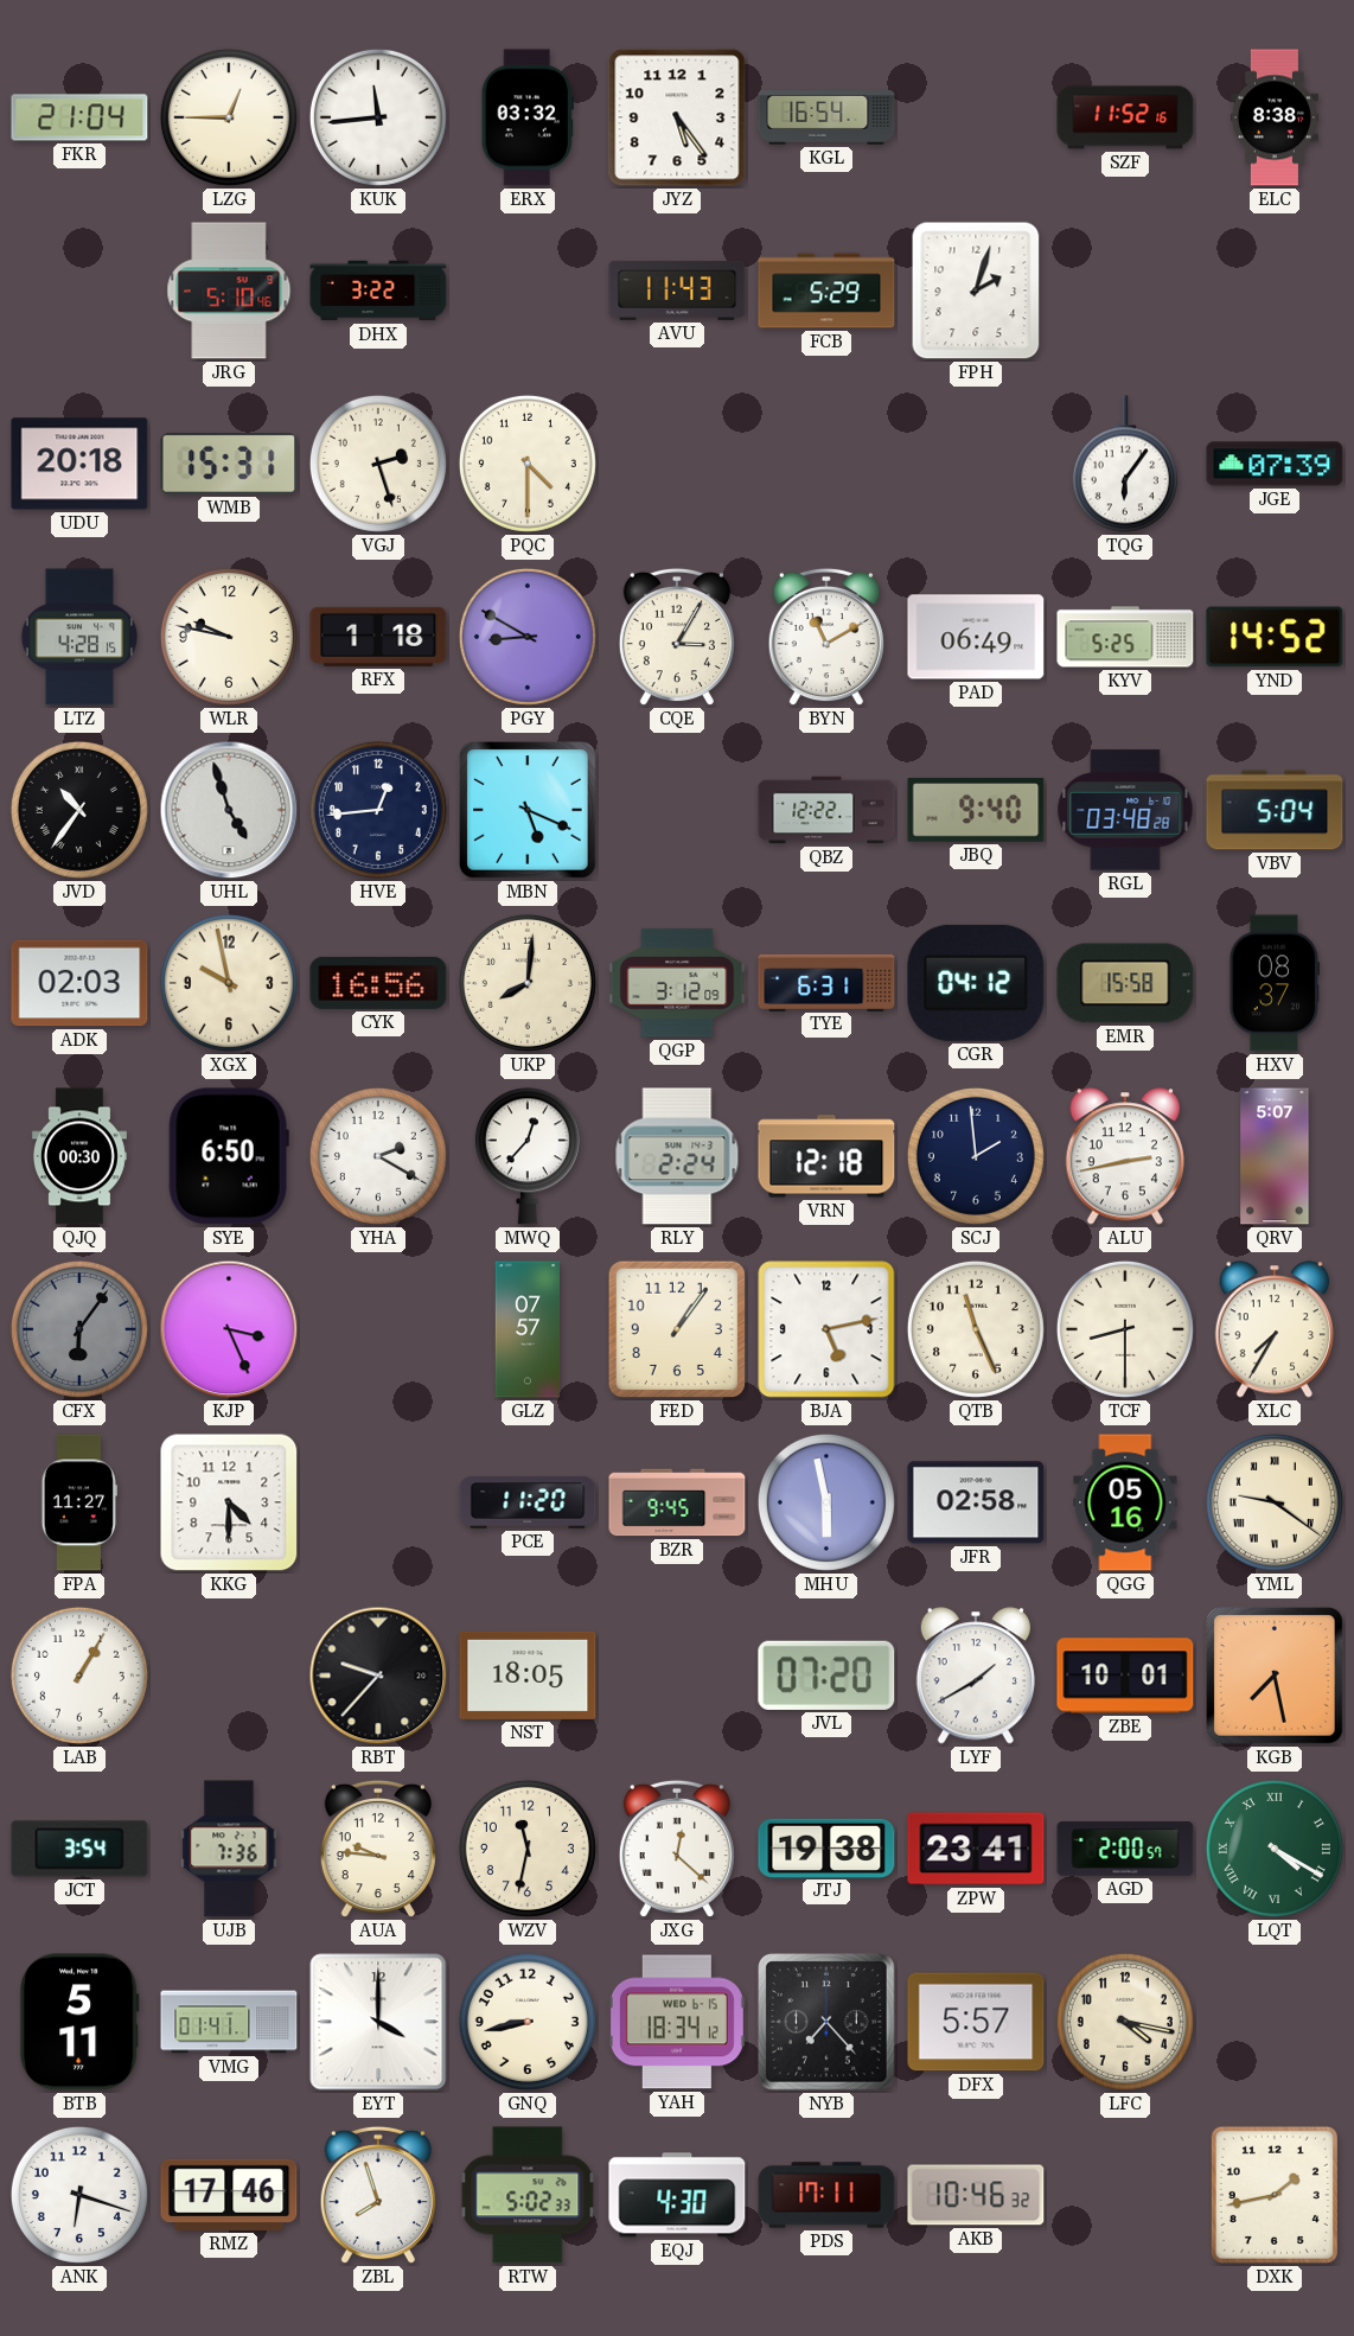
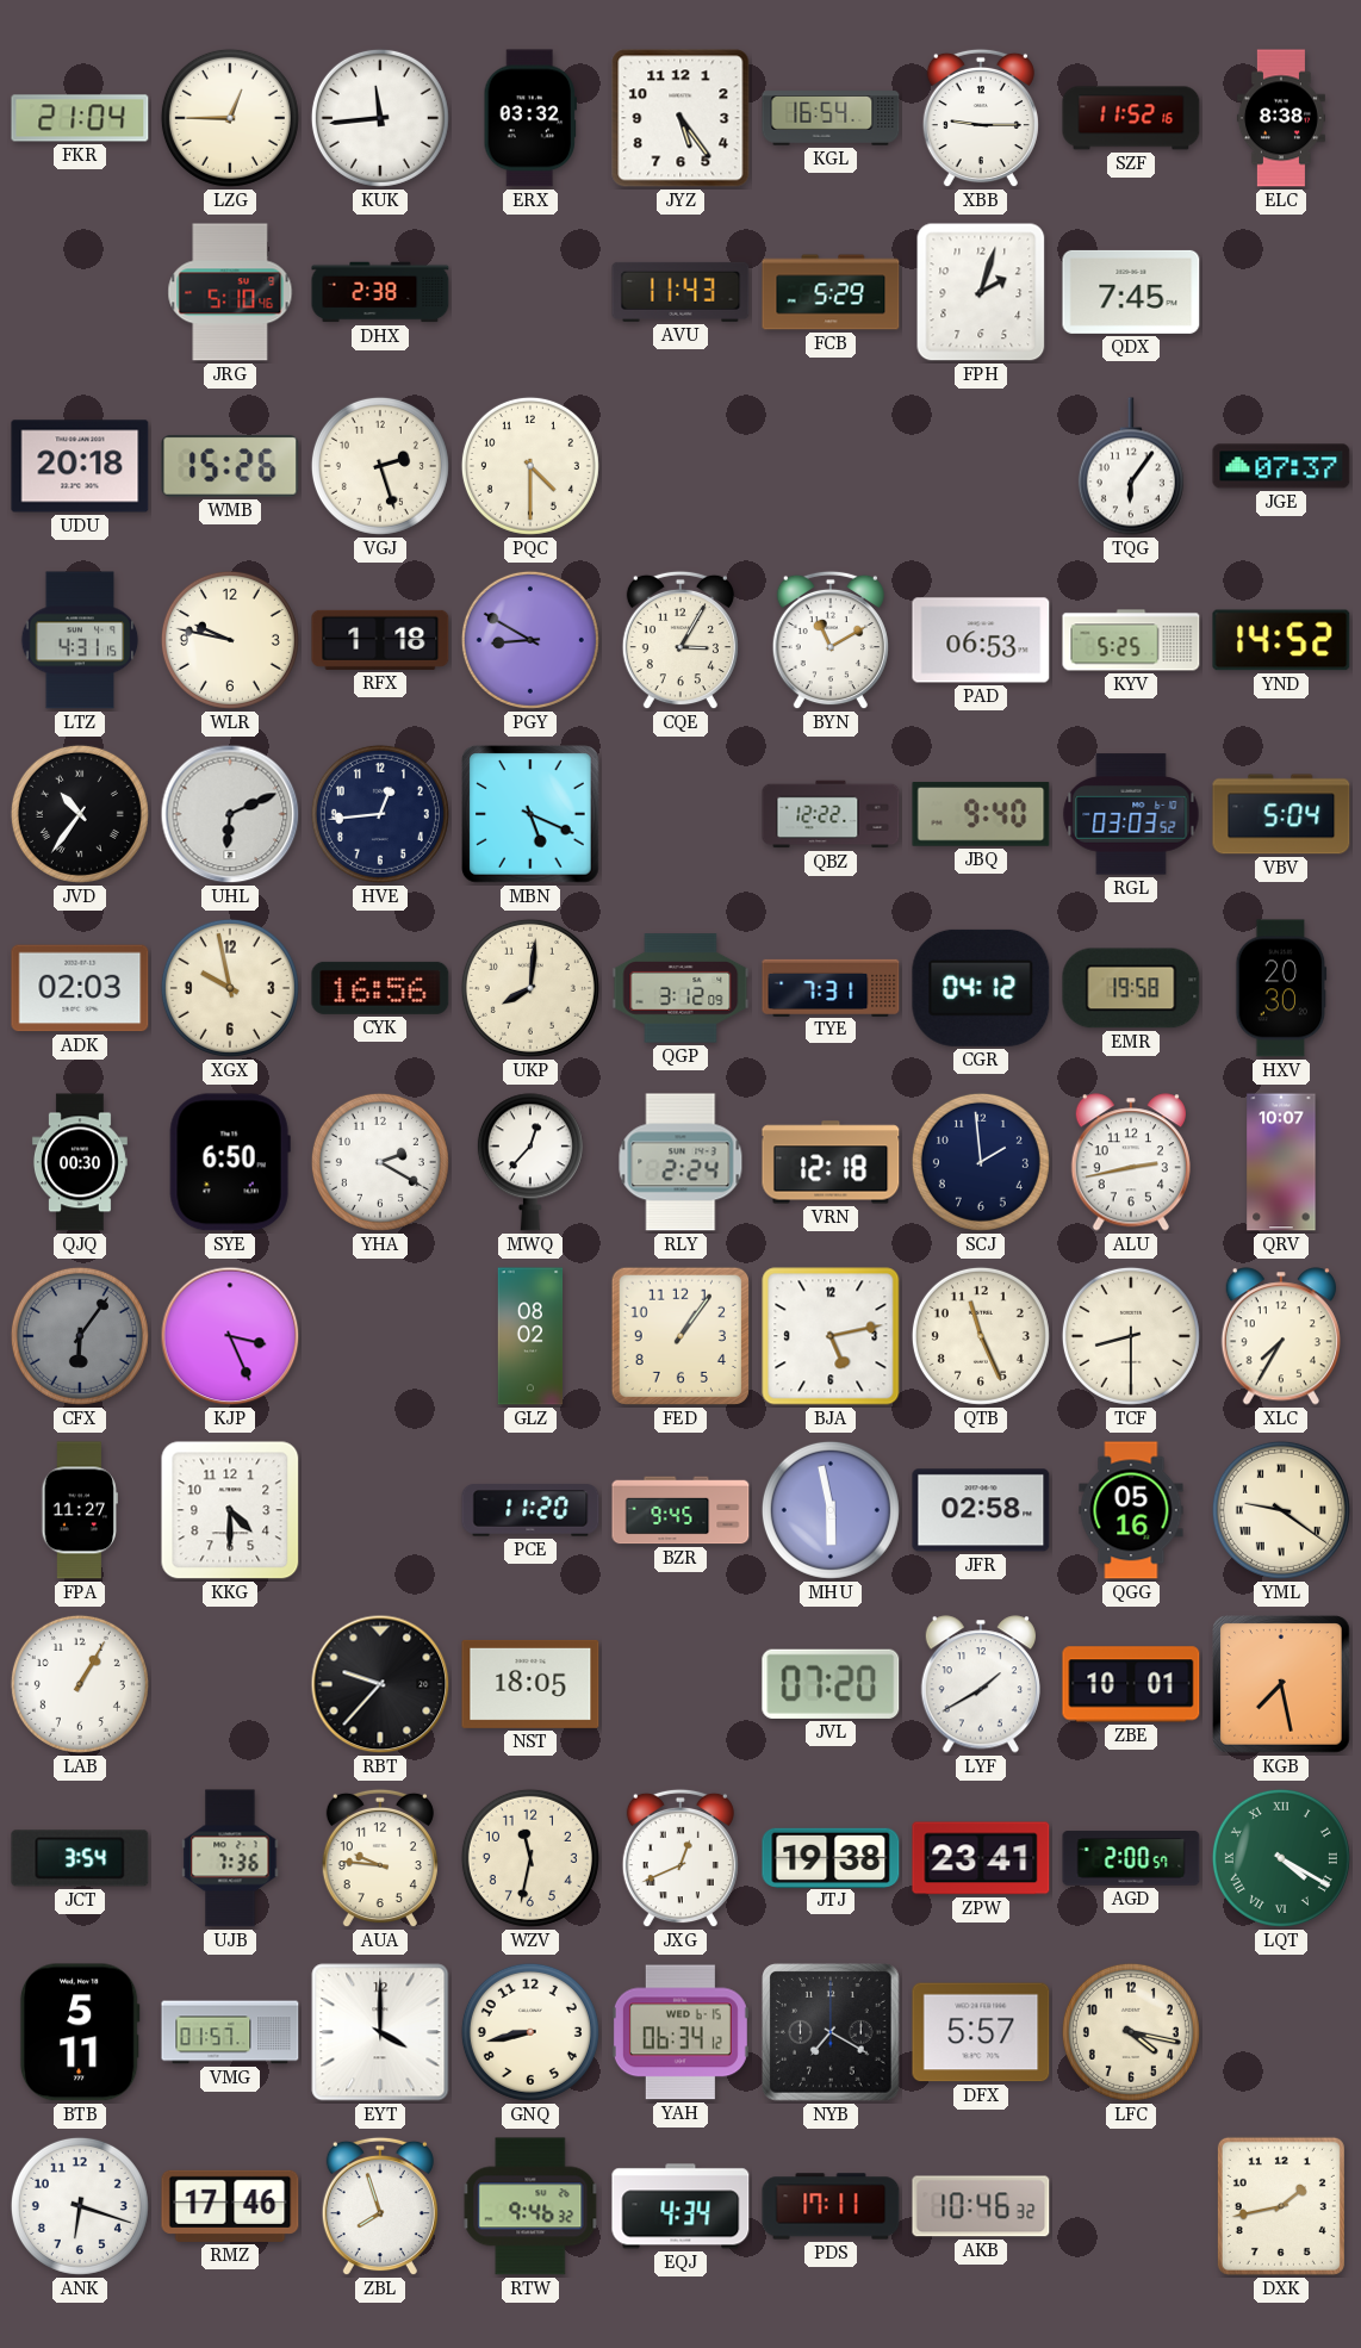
XBB: none -> 9:15
DHX: 3:22 -> 2:38
QDX: none -> 7:45
WMB: 15:31 -> 15:26
JGE: 07:39 -> 07:37
LTZ: 4:28 -> 4:31
PAD: 06:49 -> 06:53
UHL: 4:57 -> 6:11
RGL: 03:48 -> 03:03
TYE: 6:31 -> 7:31
EMR: 15:58 -> 19:58
HXV: 08:37 -> 20:30
QRV: 5:07 -> 10:07
GLZ: 07:57 -> 08:02
JXG: 12:22 -> 12:41
VMG: 01:41 -> 01:57
YAH: 18:34 -> 06:34
NYB: 7:23 -> 7:20
RTW: 5:02 -> 9:46
EQJ: 4:30 -> 4:34
